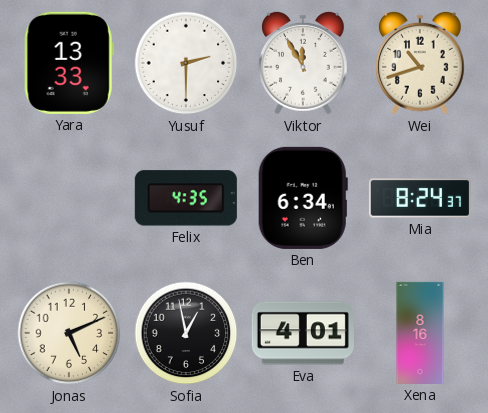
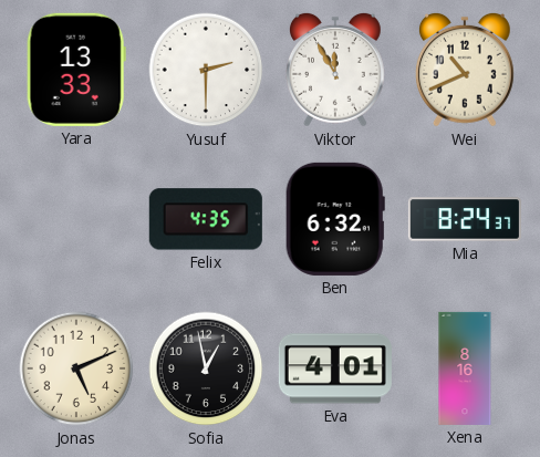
Wei: 10:42 -> 10:41
Ben: 6:34 -> 6:32
